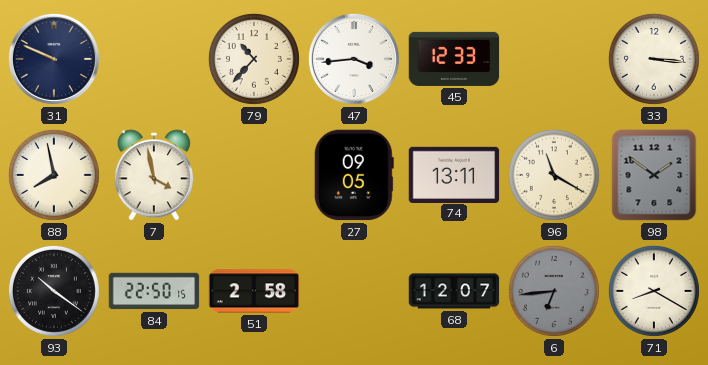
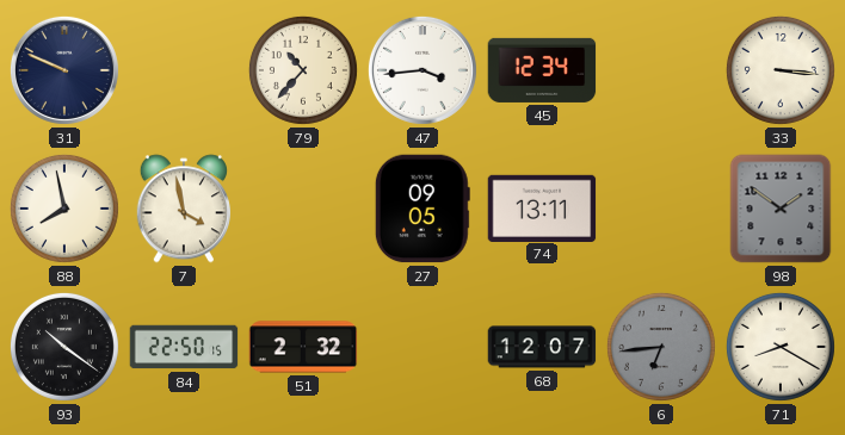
45: 12:33 -> 12:34
96: 11:20 -> none
51: 2:58 -> 2:32
